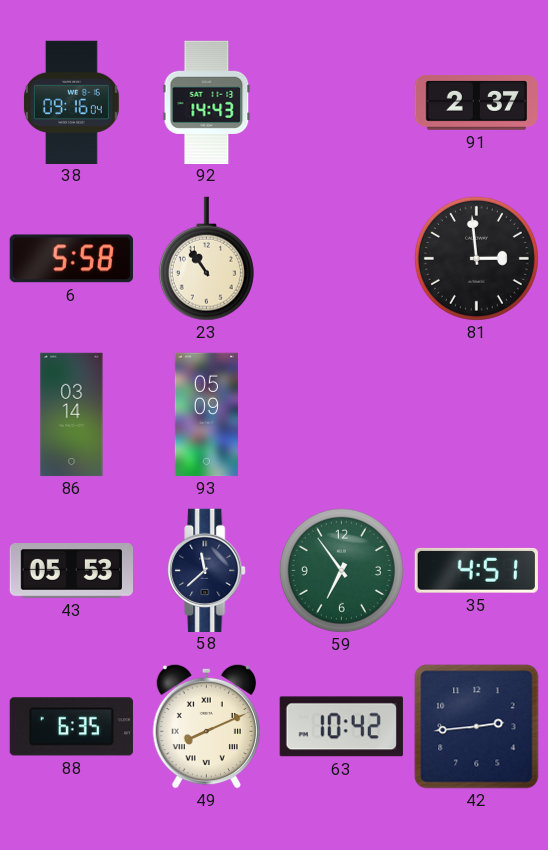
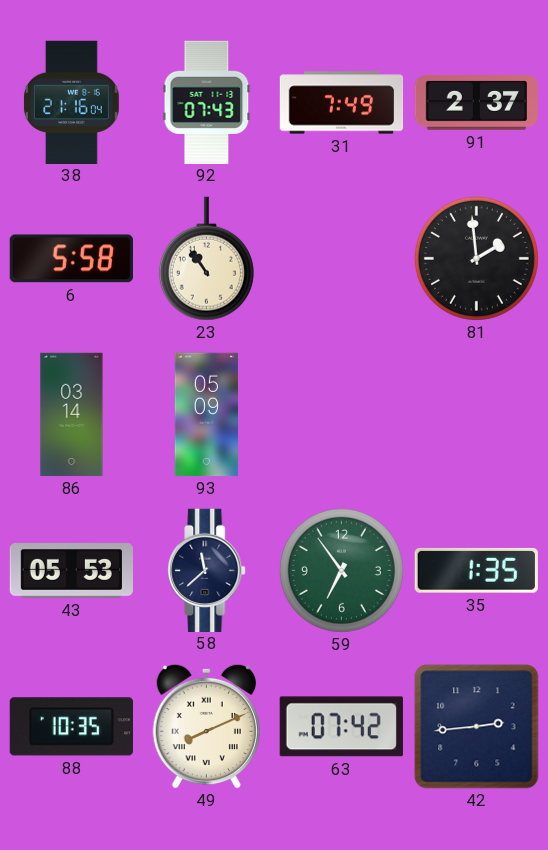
38: 09:16 -> 21:16
92: 14:43 -> 07:43
31: none -> 7:49
81: 2:59 -> 1:59
35: 4:51 -> 1:35
88: 6:35 -> 10:35
63: 10:42 -> 07:42
